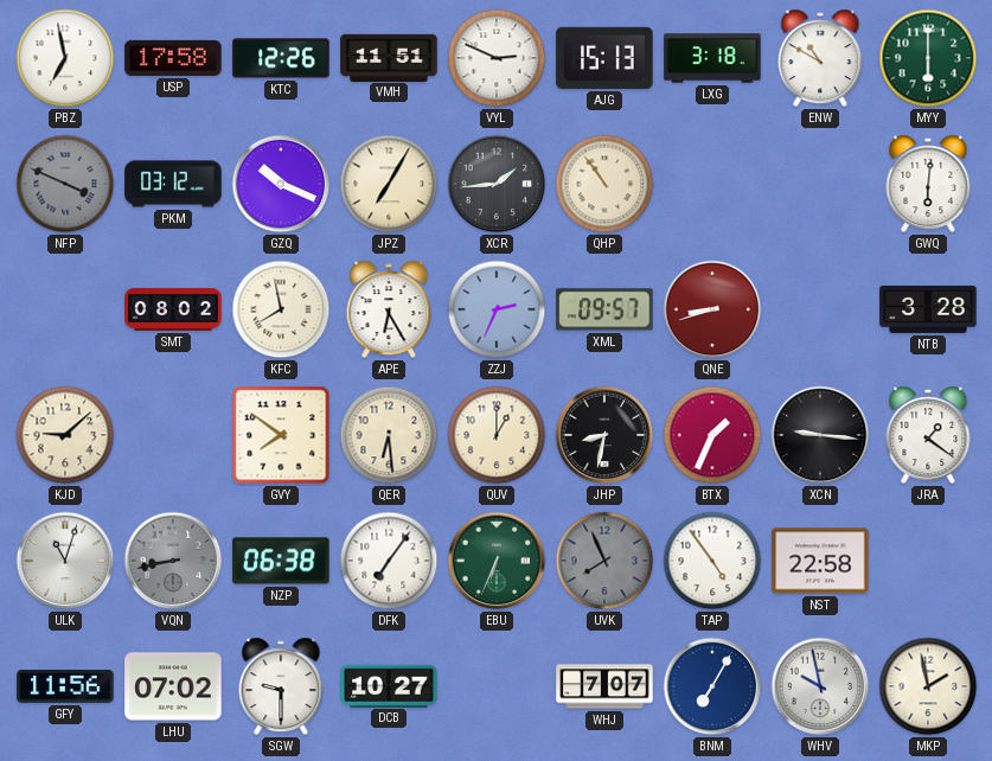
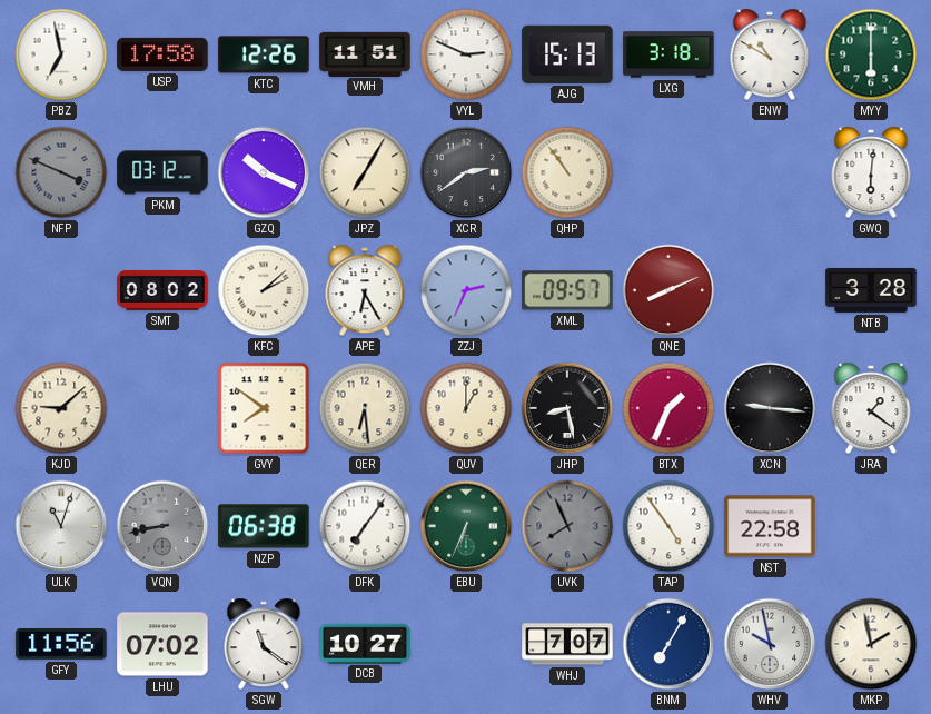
XCR: 1:44 -> 2:39
KFC: 7:58 -> 2:08
QNE: 8:42 -> 8:11
JHP: 8:32 -> 8:28
SGW: 9:30 -> 11:21
